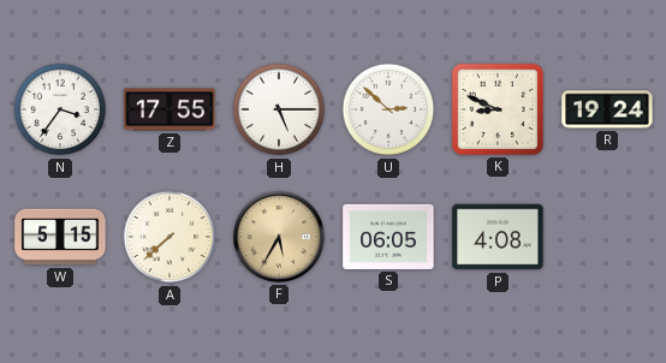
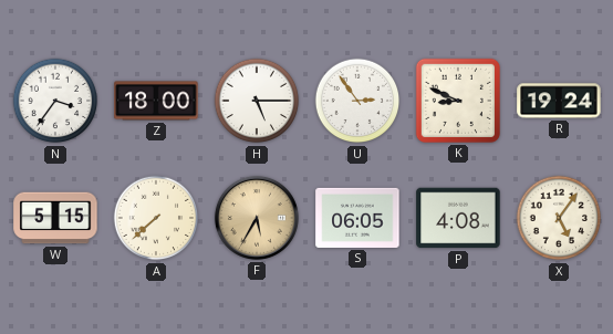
Z: 17:55 -> 18:00
U: 2:52 -> 2:54
X: none -> 5:06
